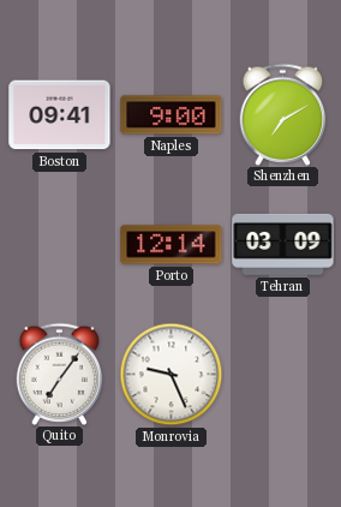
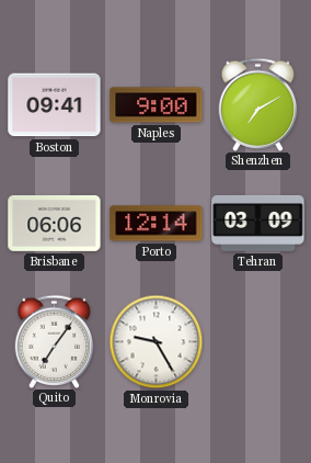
Brisbane: none -> 06:06
Monrovia: 9:26 -> 9:25
